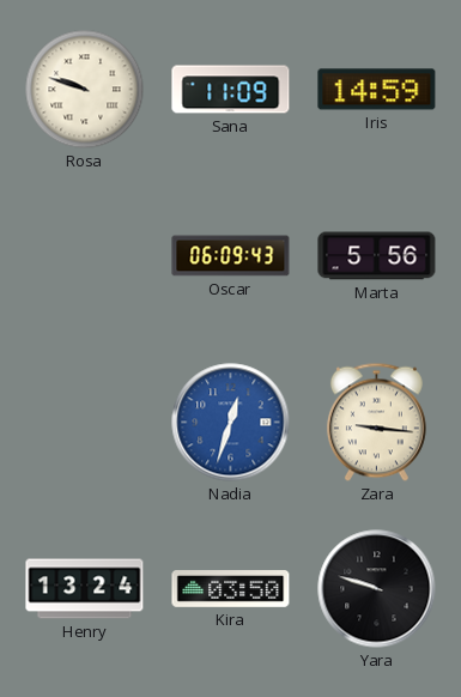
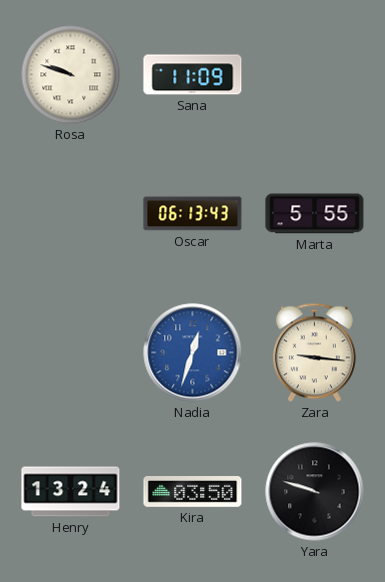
Iris: 14:59 -> none
Oscar: 06:09 -> 06:13
Marta: 5:56 -> 5:55
